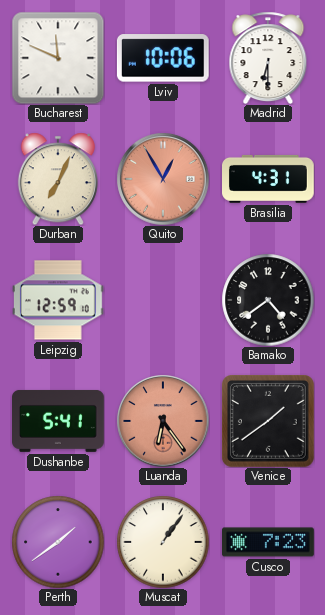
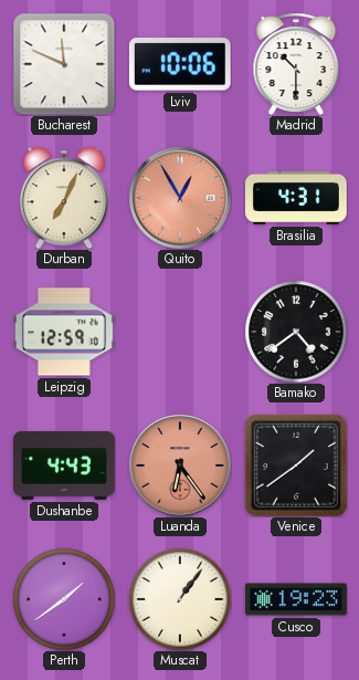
Madrid: 6:30 -> 10:30
Dushanbe: 5:41 -> 4:43
Cusco: 7:23 -> 19:23
